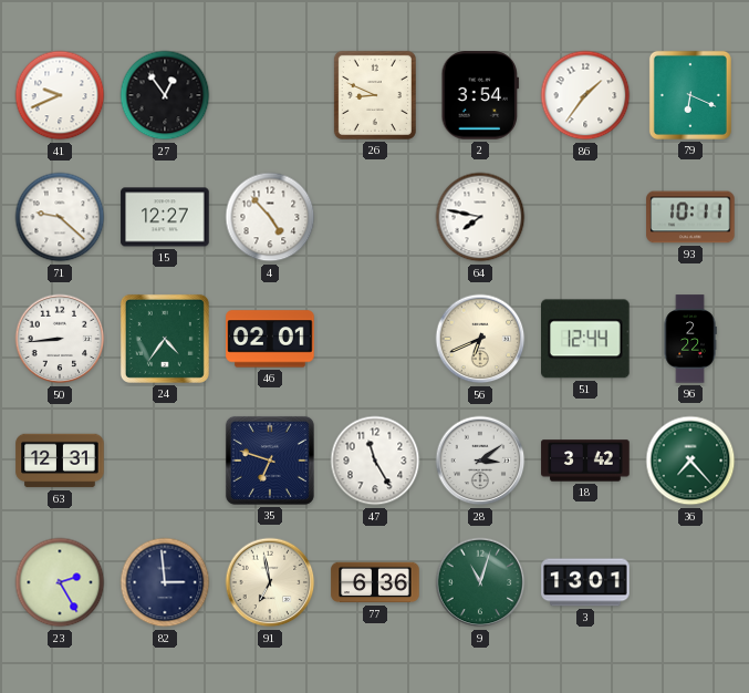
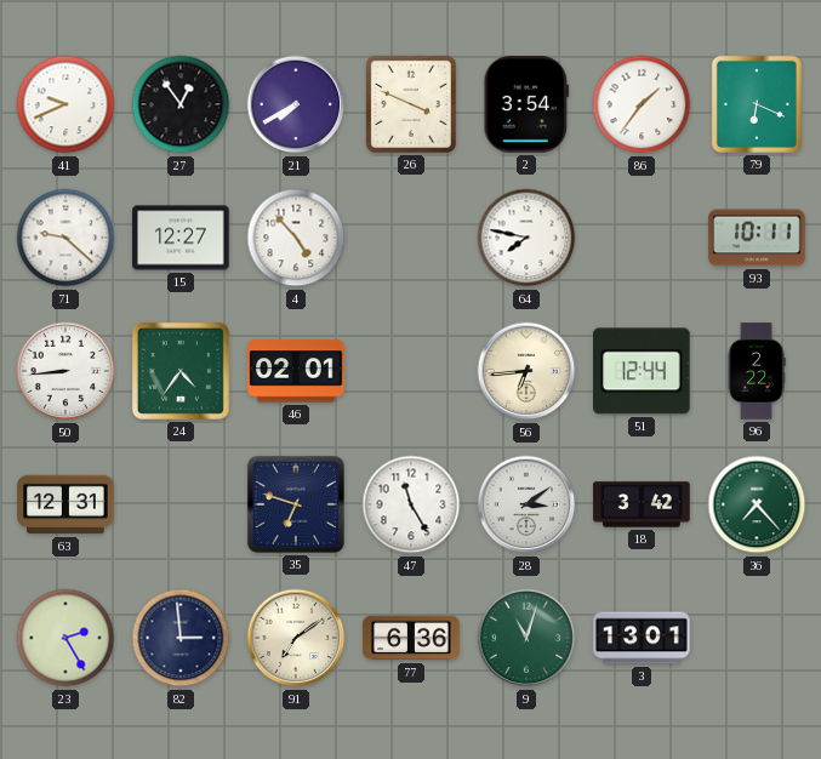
21: none -> 7:40
26: 8:49 -> 3:49
56: 6:41 -> 6:44
91: 6:58 -> 7:09
